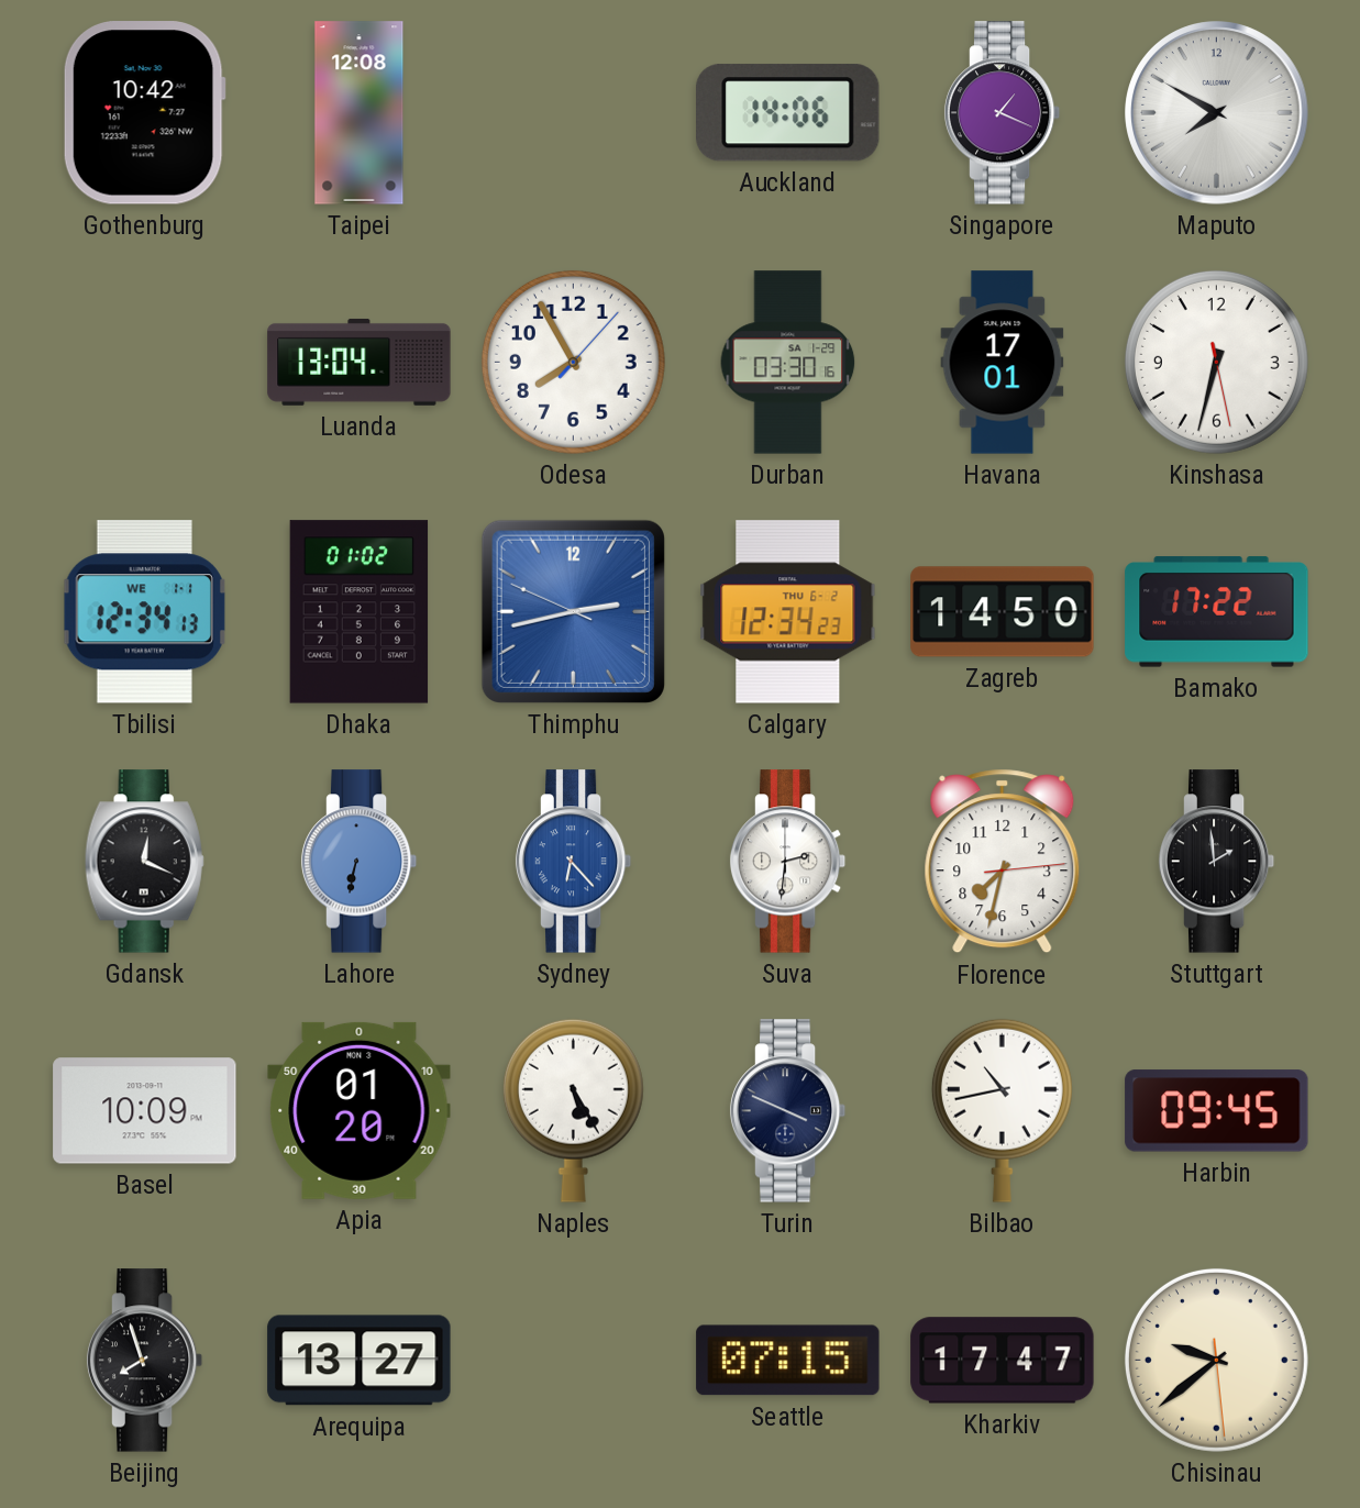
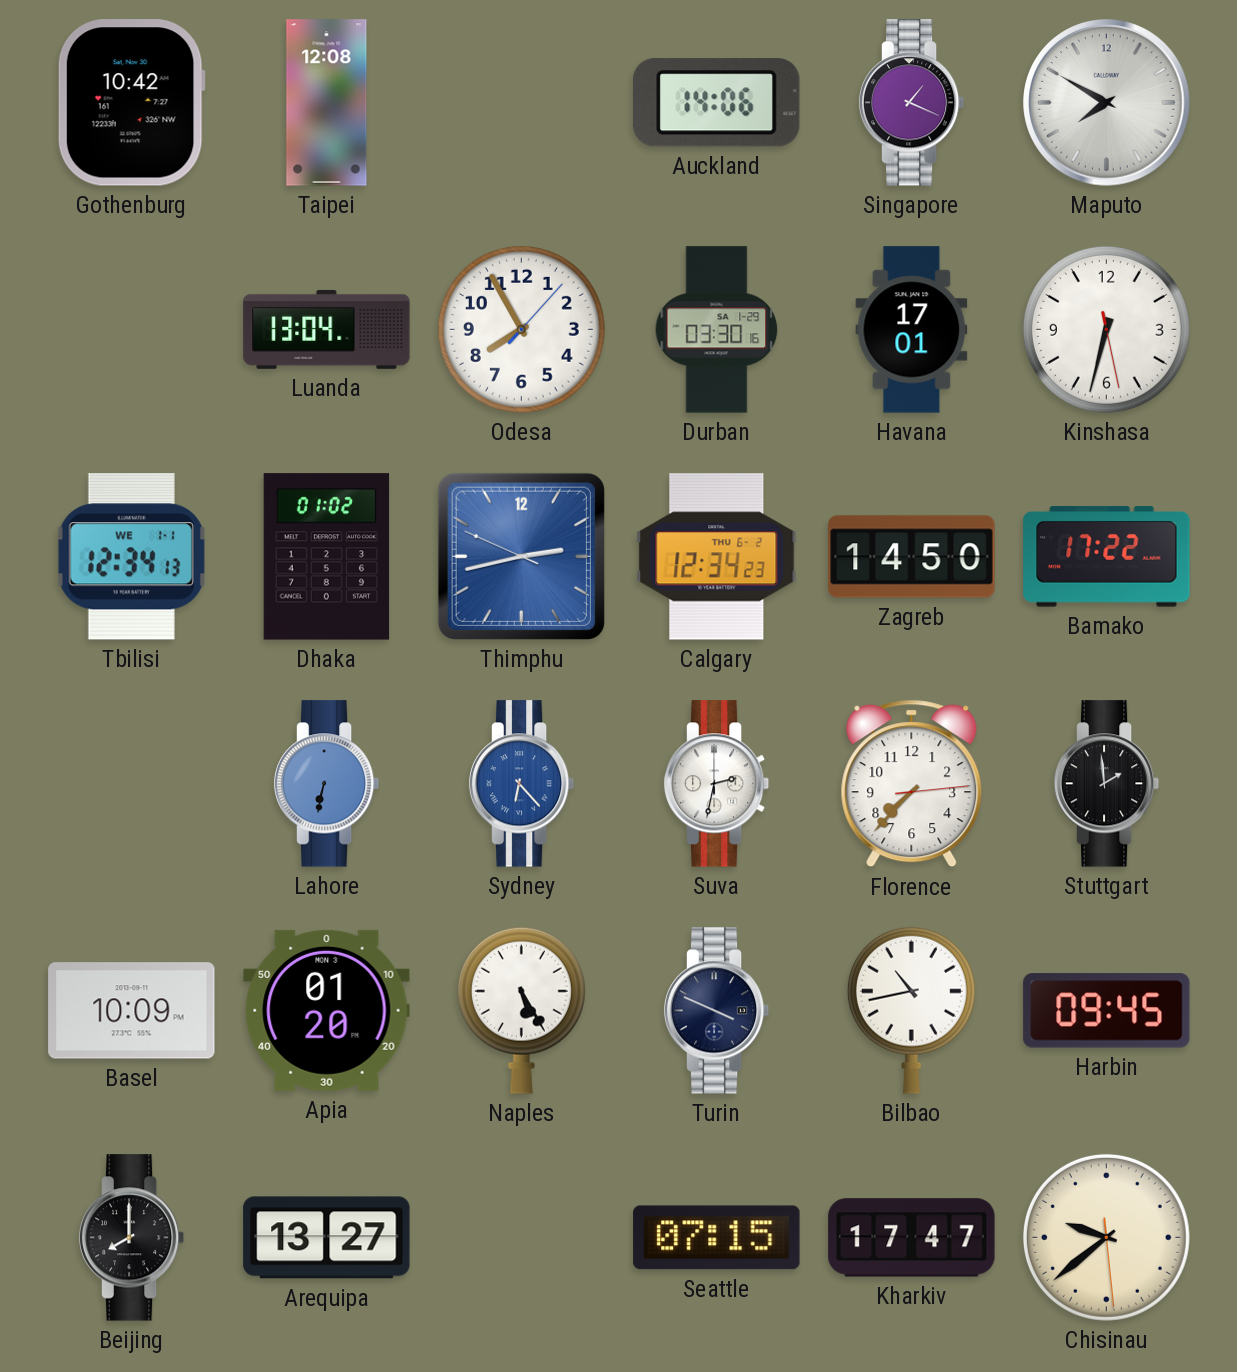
Gdansk: 12:19 -> none
Suva: 2:31 -> 2:32
Florence: 7:32 -> 7:37
Beijing: 7:57 -> 8:00
